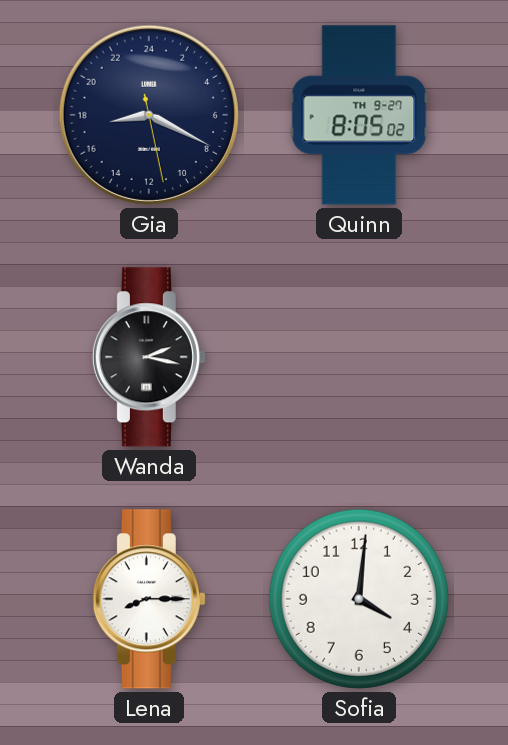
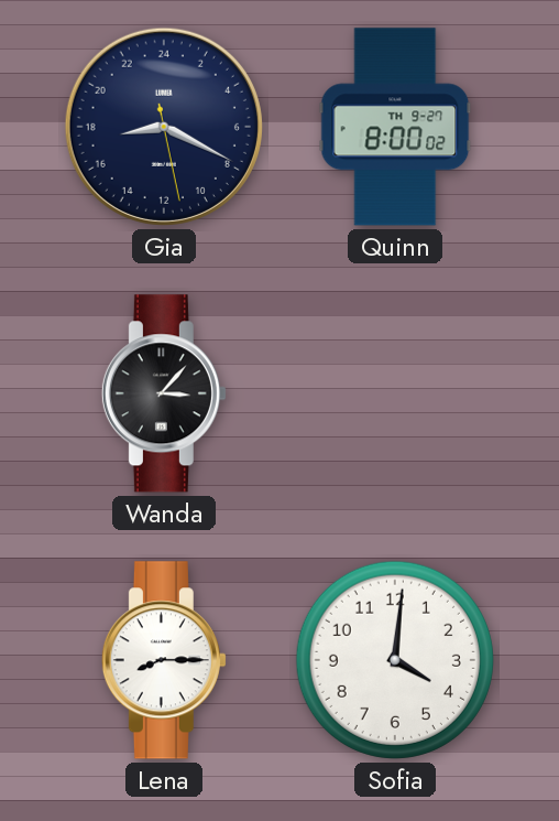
Quinn: 8:05 -> 8:00
Wanda: 2:17 -> 3:07
